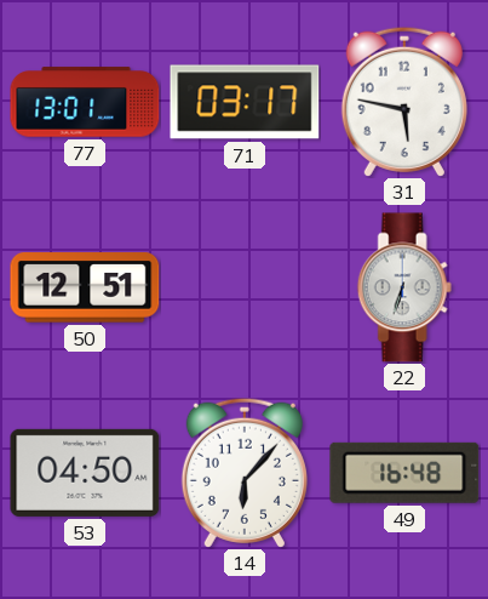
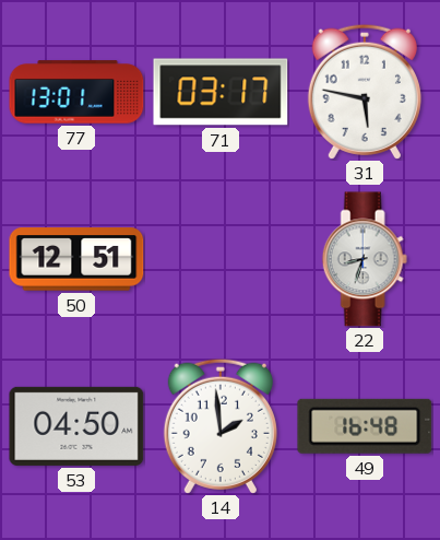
22: 6:33 -> 8:33
14: 6:07 -> 1:59
